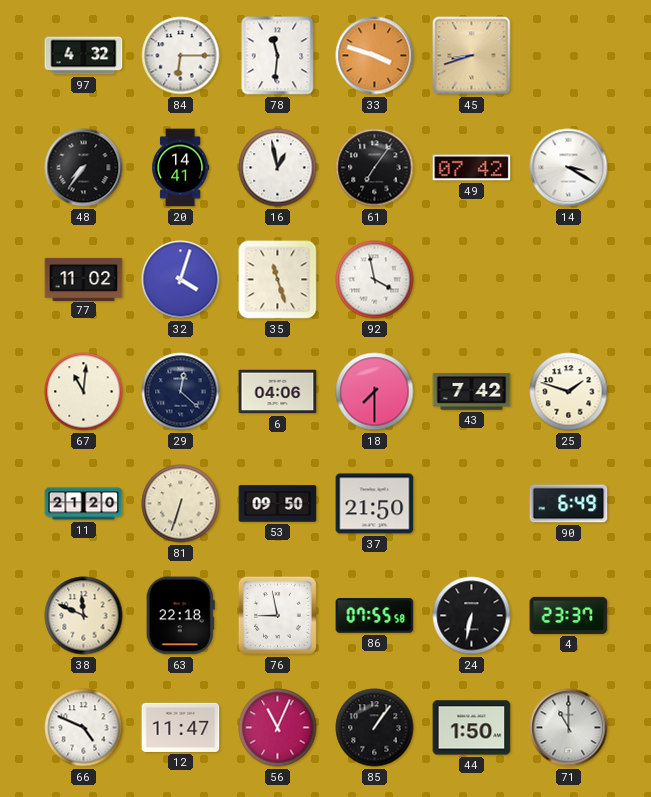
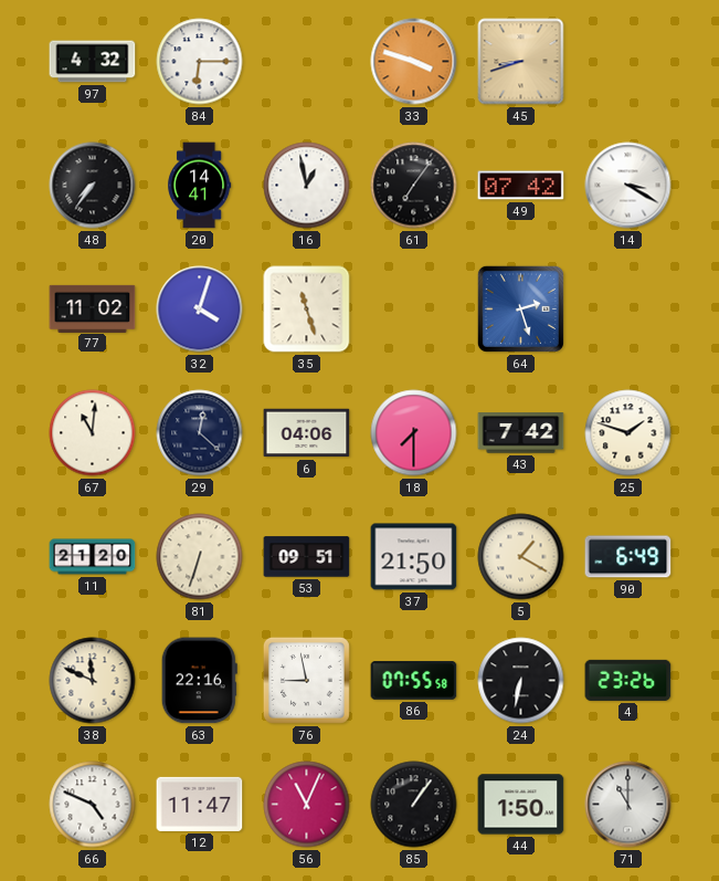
78: 11:31 -> none
92: 3:58 -> none
64: none -> 2:27
53: 09:50 -> 09:51
5: none -> 1:20
63: 22:18 -> 22:16
4: 23:37 -> 23:26
